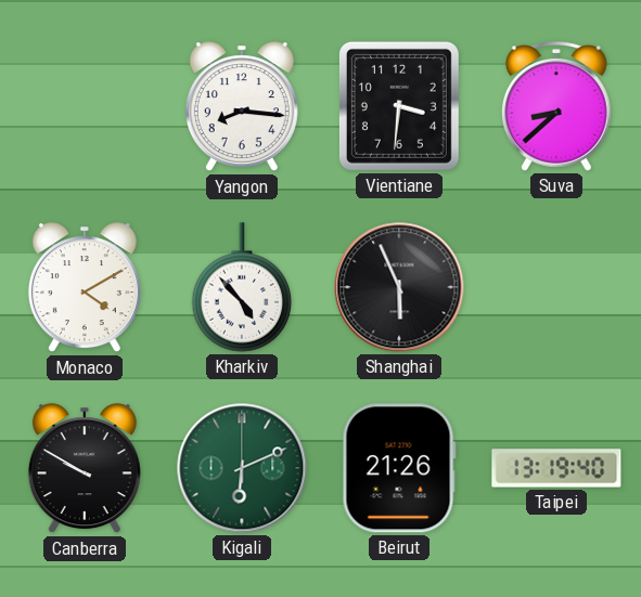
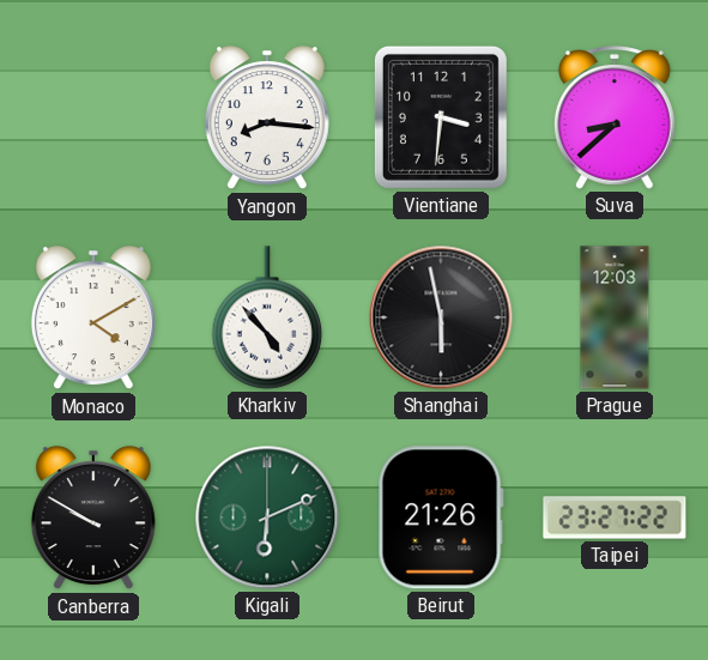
Shanghai: 5:56 -> 5:58
Prague: none -> 12:03
Taipei: 13:19 -> 23:27
